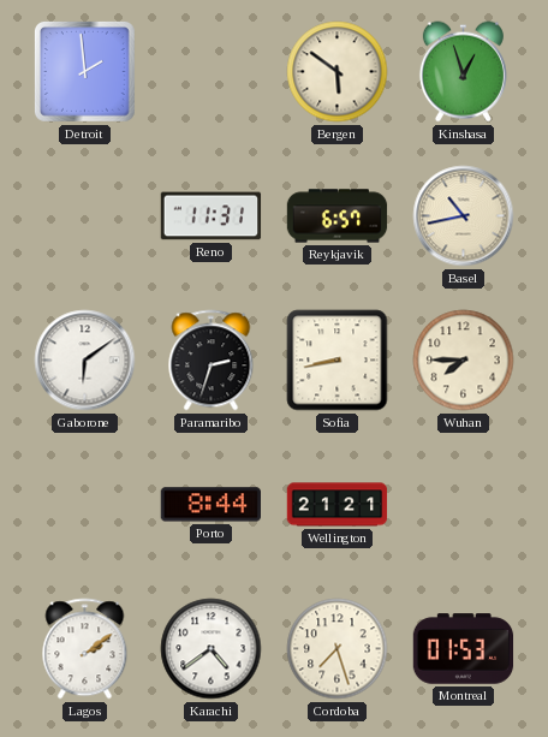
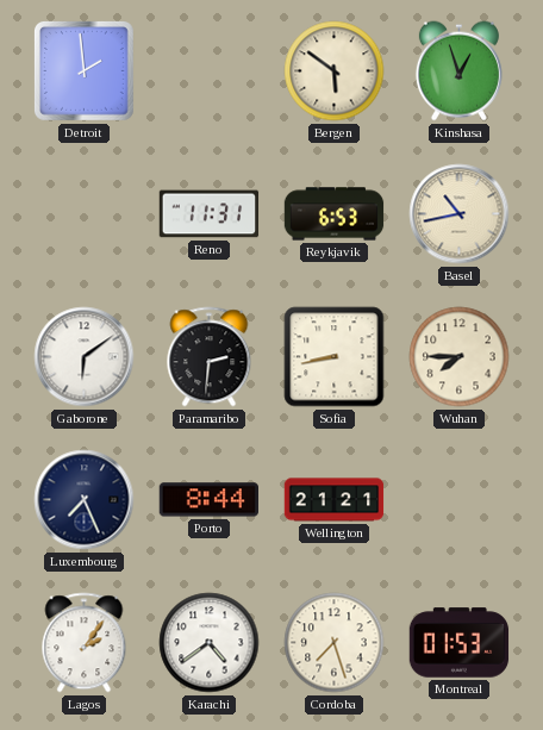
Reykjavik: 6:57 -> 6:53
Paramaribo: 2:33 -> 2:31
Luxembourg: none -> 7:26
Lagos: 2:09 -> 2:06
